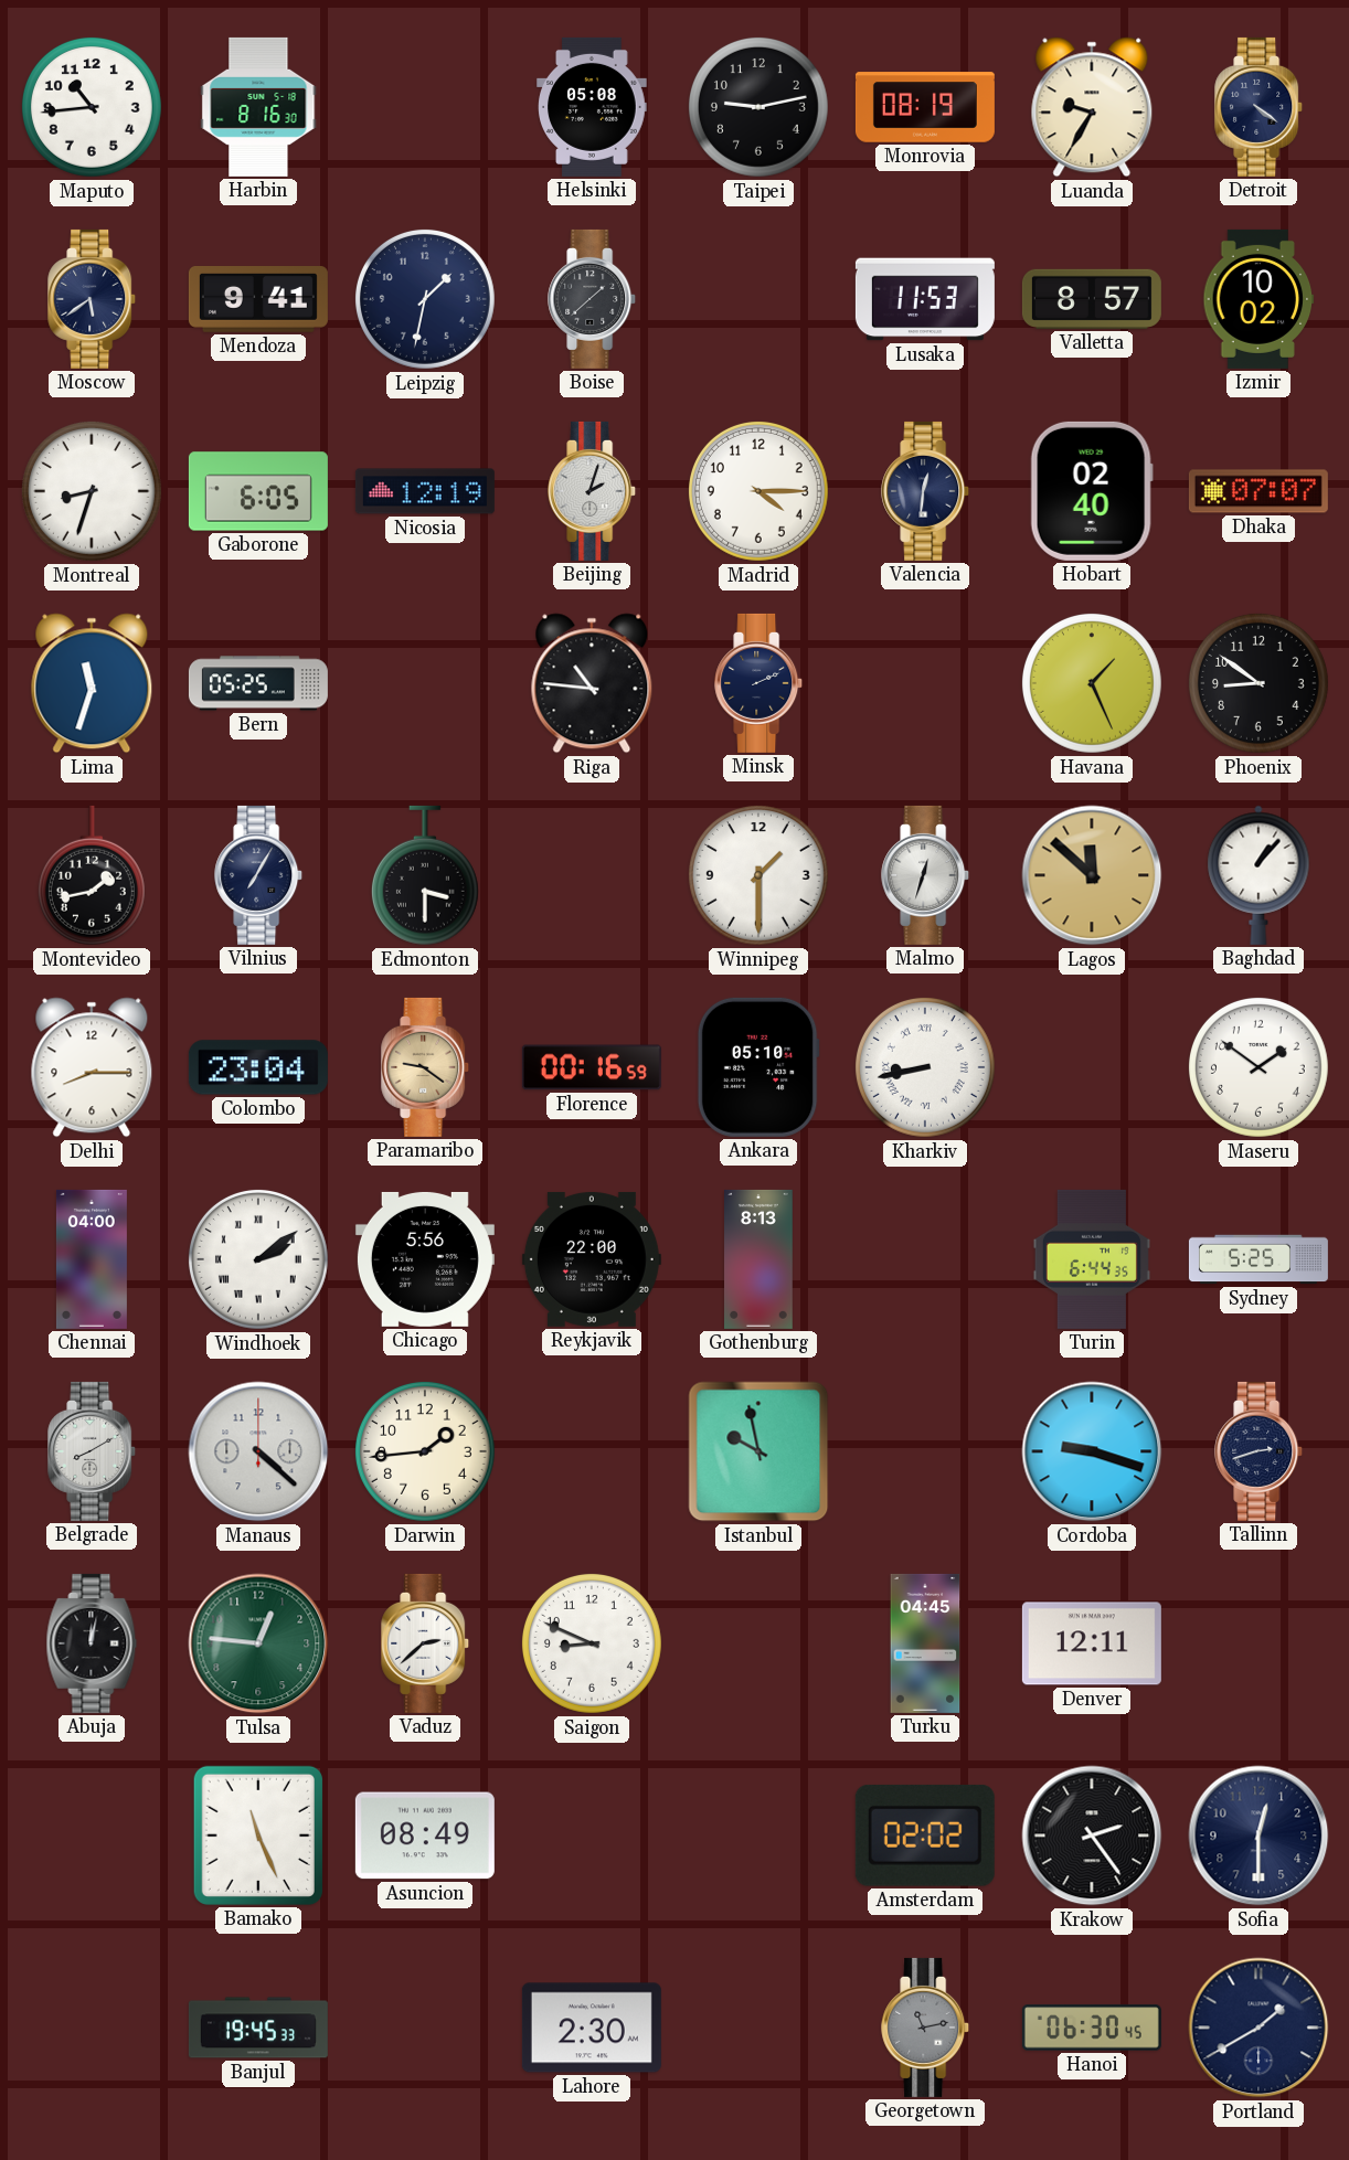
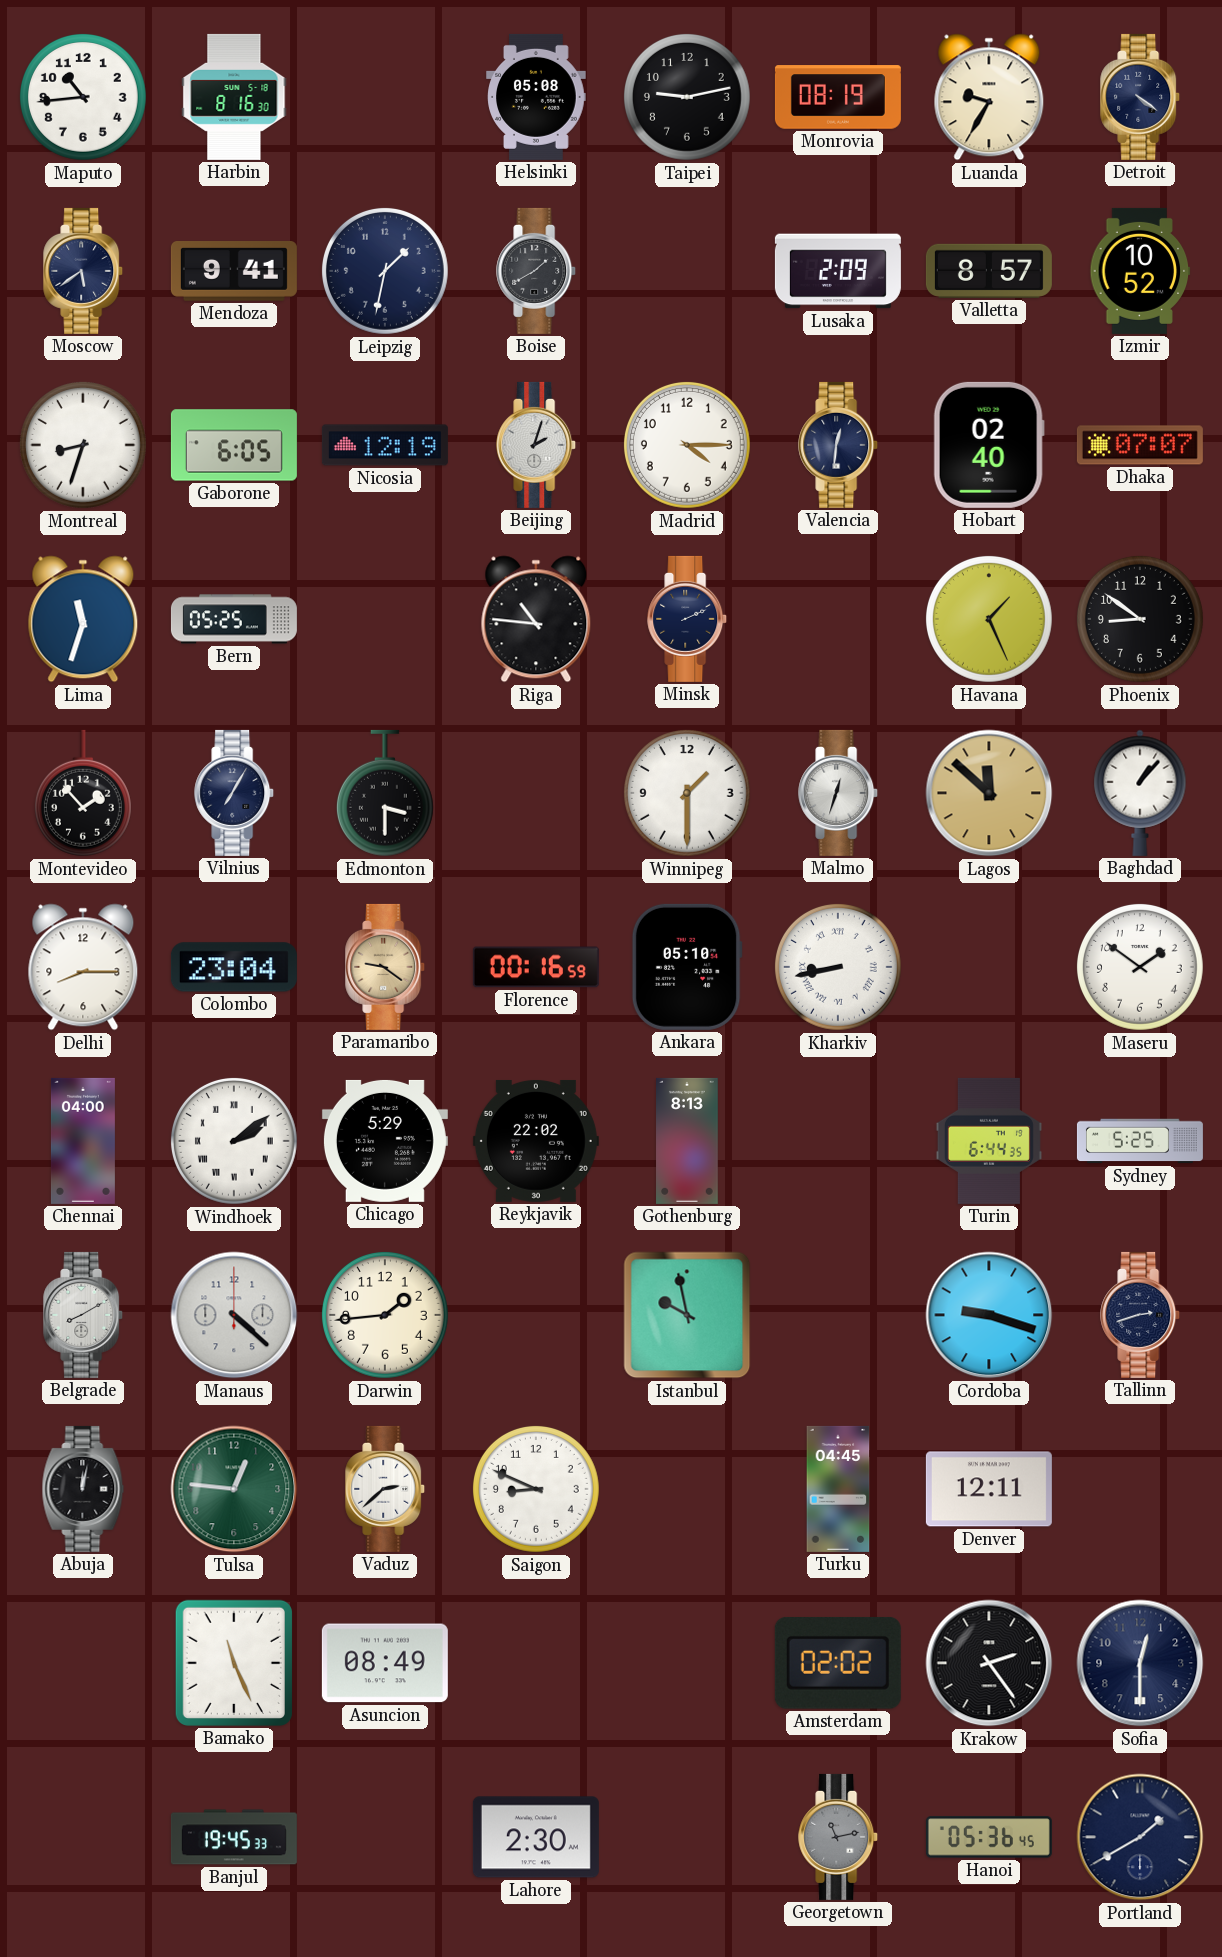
Boise: 1:38 -> 1:40
Lusaka: 11:53 -> 2:09
Izmir: 10:02 -> 10:52
Montevideo: 1:43 -> 1:53
Chicago: 5:56 -> 5:29
Reykjavik: 22:00 -> 22:02
Hanoi: 06:30 -> 05:36
